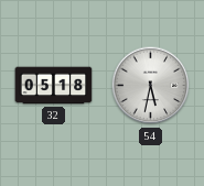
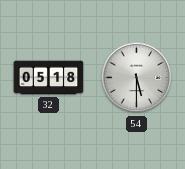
54: 5:32 -> 5:30
